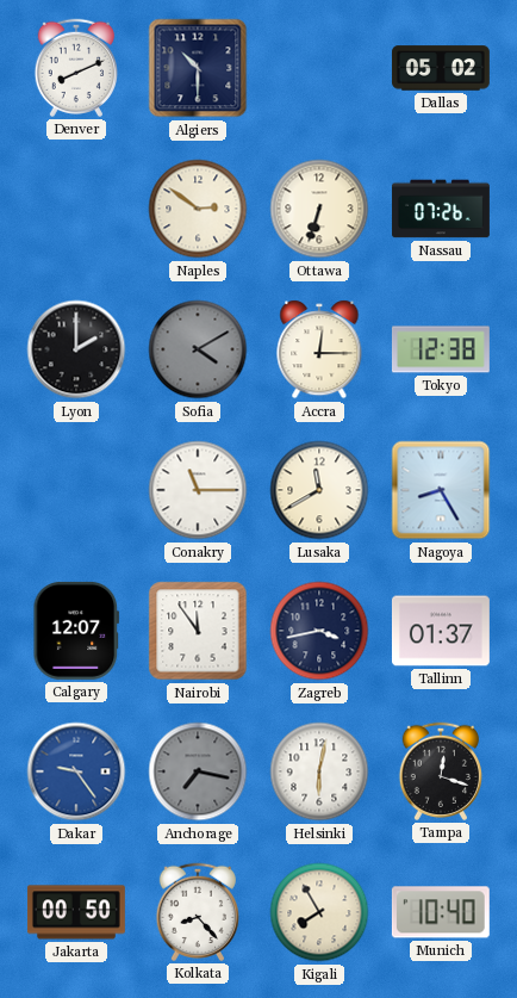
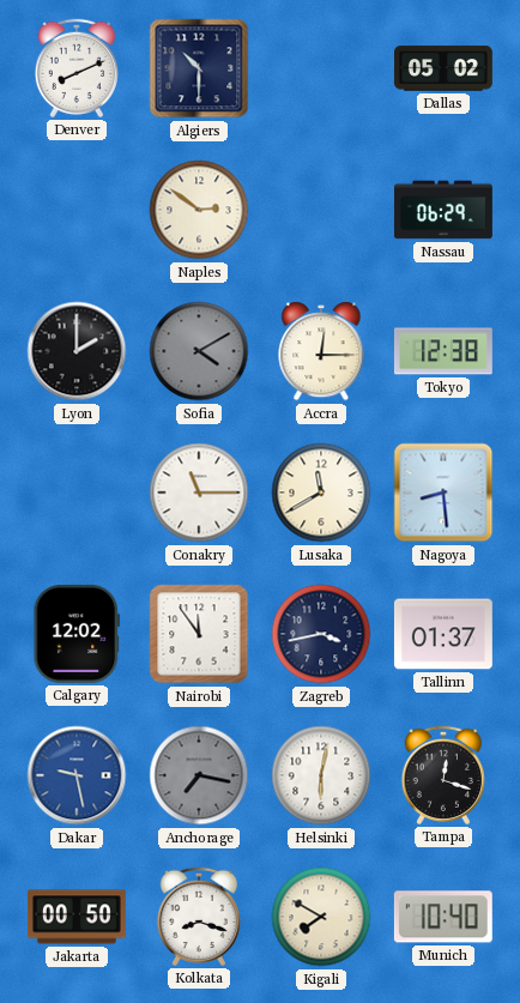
Ottawa: 6:33 -> none
Nassau: 07:26 -> 06:29
Nagoya: 8:25 -> 8:29
Calgary: 12:07 -> 12:02
Dakar: 9:24 -> 9:28
Kolkata: 8:23 -> 8:18
Kigali: 7:55 -> 7:50
